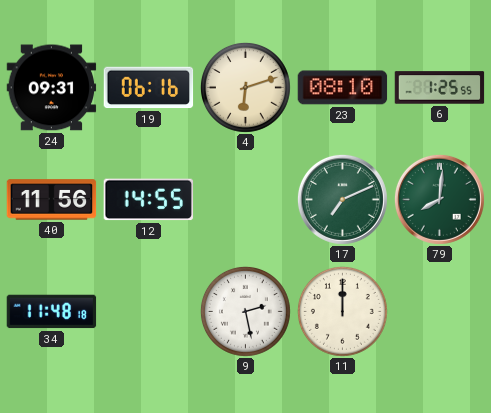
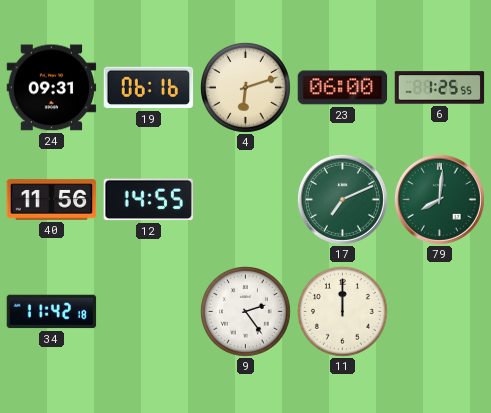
23: 08:10 -> 06:00
34: 11:48 -> 11:42
9: 2:28 -> 2:24
